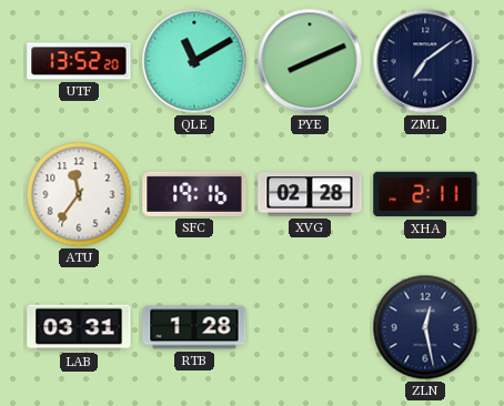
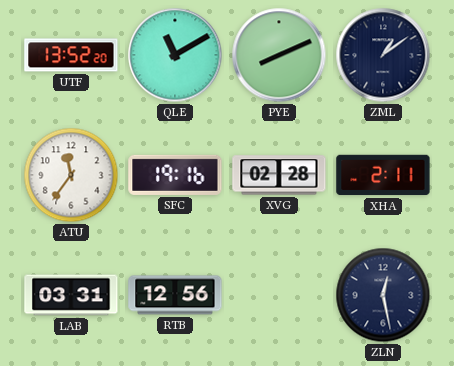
ZML: 7:09 -> 1:09
RTB: 1:28 -> 12:56
